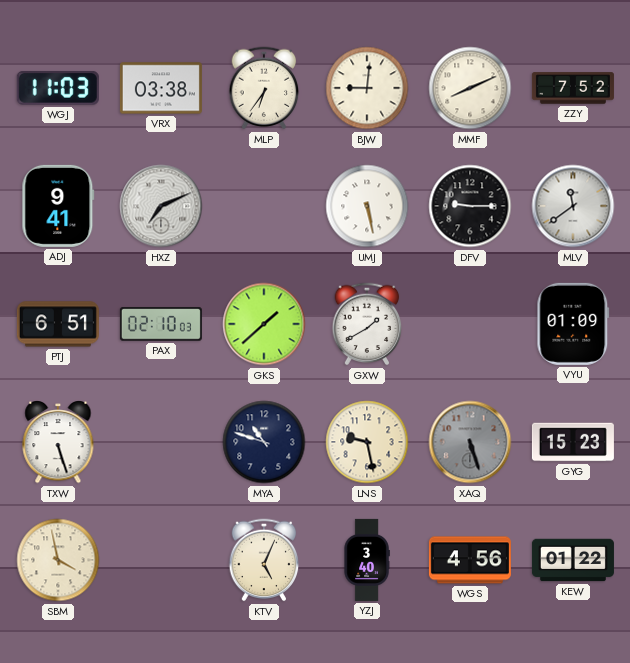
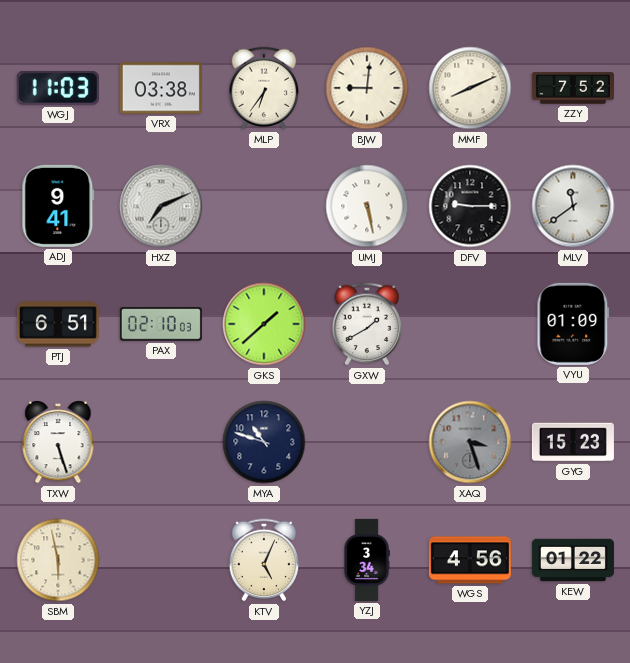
LNS: 9:28 -> none
XAQ: 5:27 -> 3:27
SBM: 3:58 -> 5:58
YZJ: 3:40 -> 3:34
